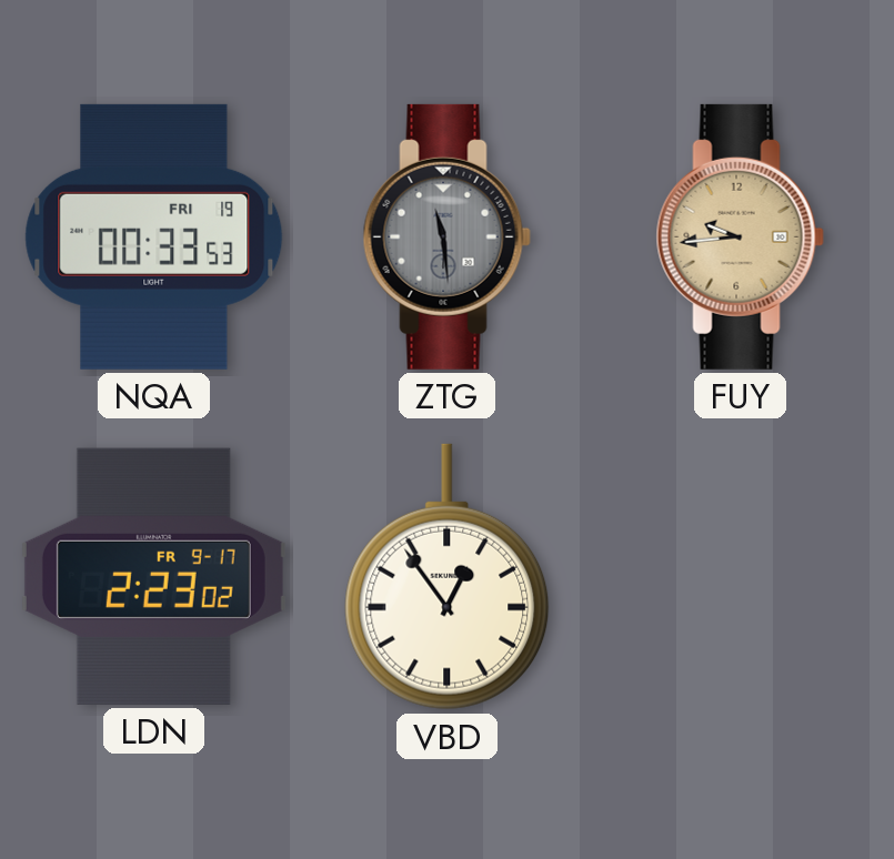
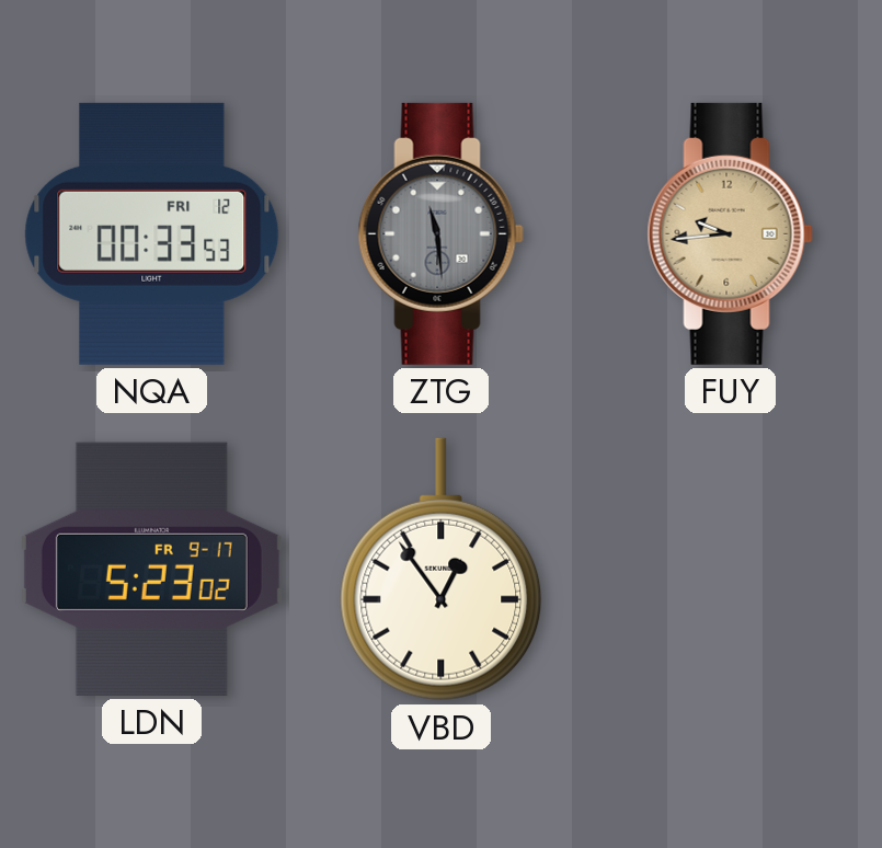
NQA date: FRI 19 -> FRI 12
LDN: 2:23 -> 5:23
